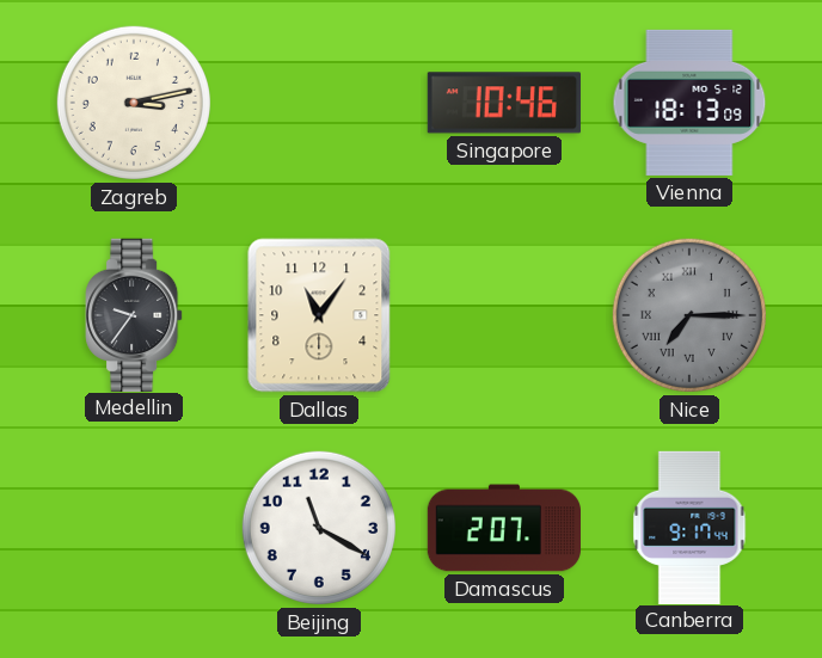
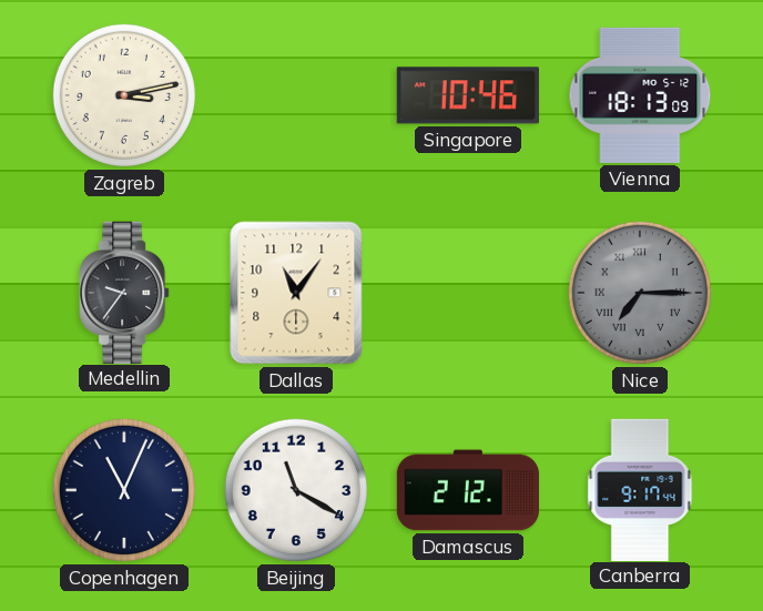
Copenhagen: none -> 11:04
Damascus: 2:07 -> 2:12
